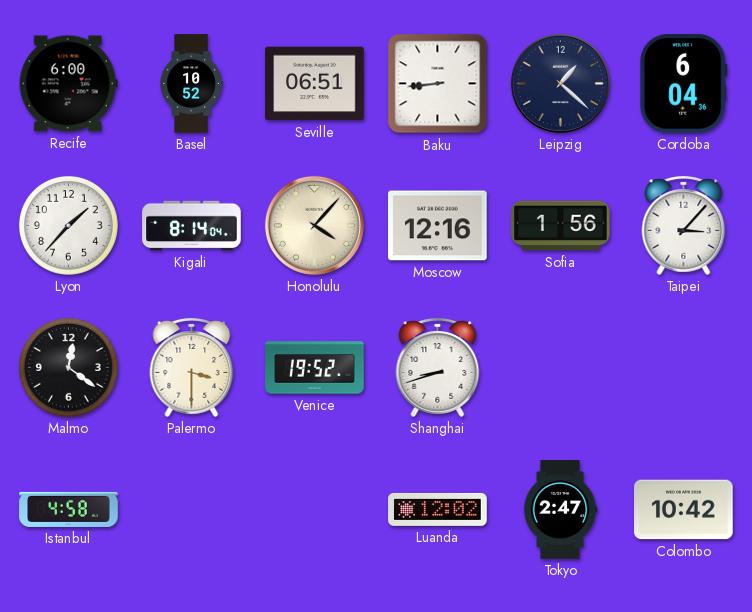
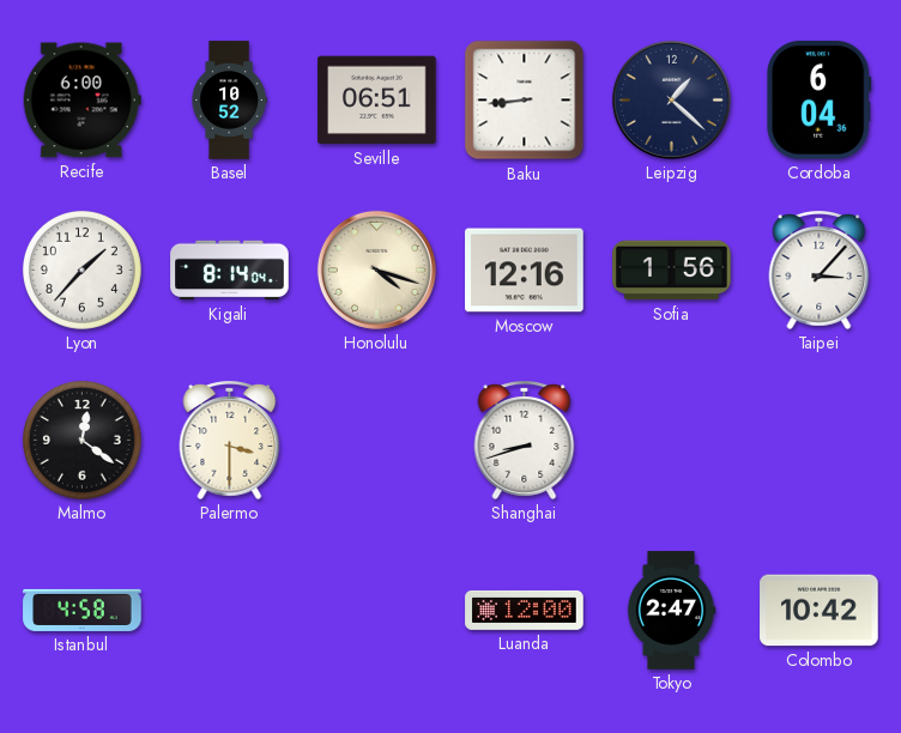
Honolulu: 4:07 -> 4:18
Venice: 19:52 -> none
Luanda: 12:02 -> 12:00
